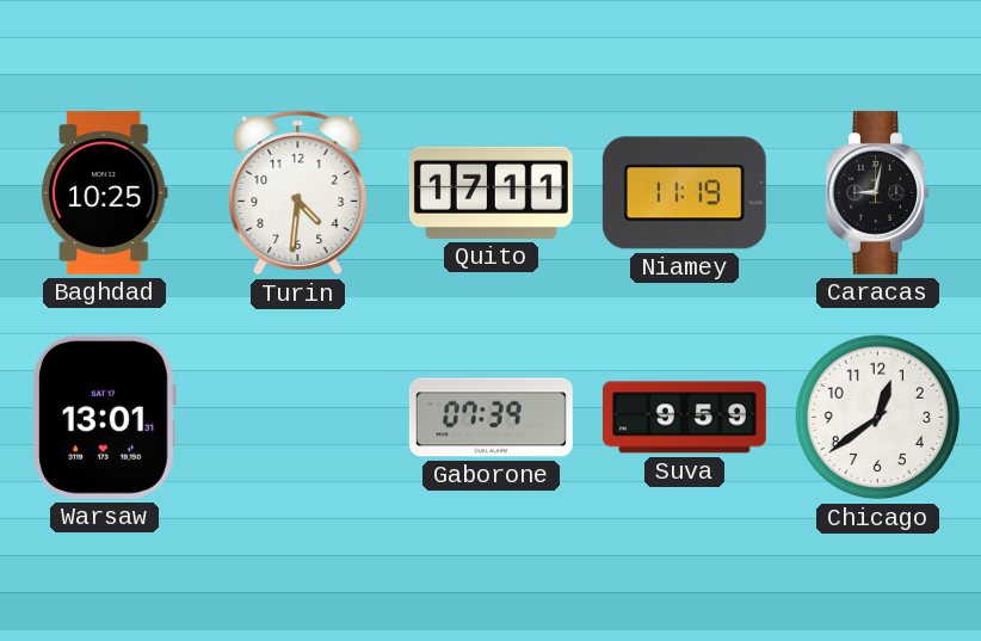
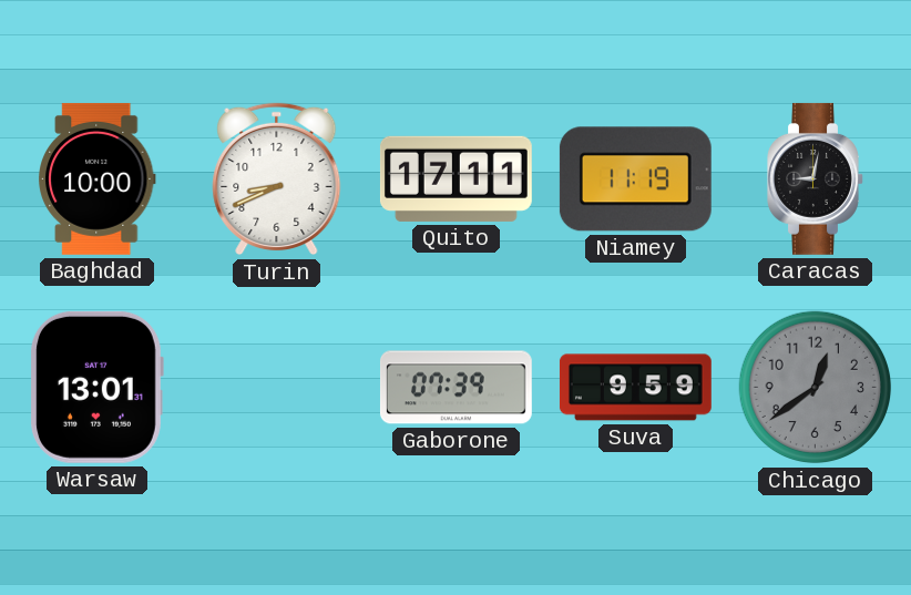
Baghdad: 10:25 -> 10:00
Turin: 4:31 -> 8:41
Chicago dial: white -> grey
